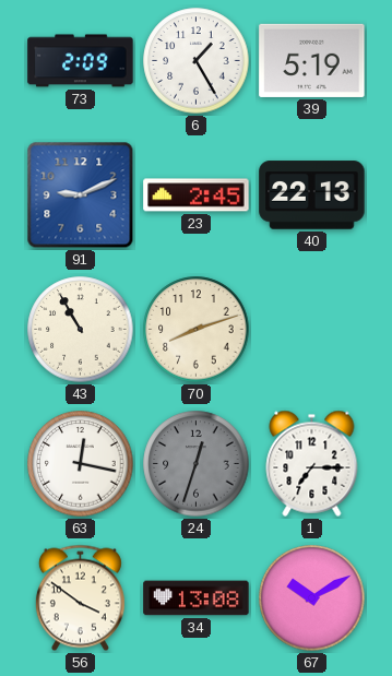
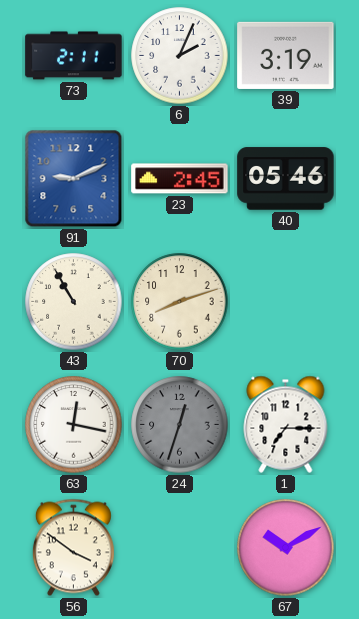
73: 2:09 -> 2:11
6: 1:25 -> 2:04
39: 5:19 -> 3:19
40: 22:13 -> 05:46
34: 13:08 -> none
